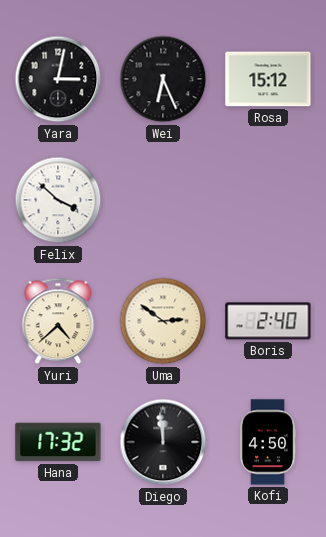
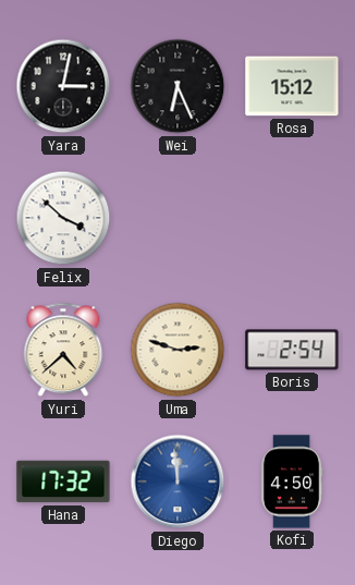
Uma: 2:51 -> 2:48
Boris: 2:40 -> 2:54
Diego dial: black -> blue
